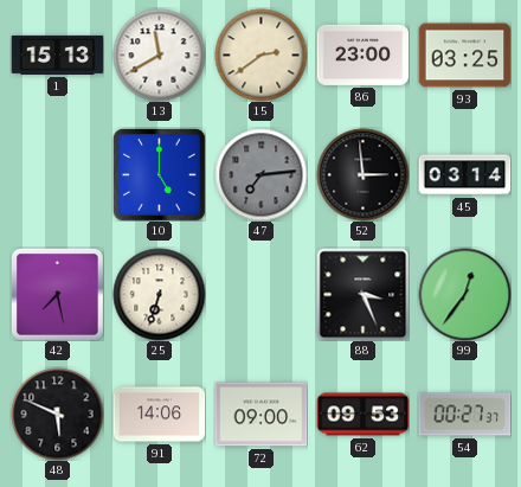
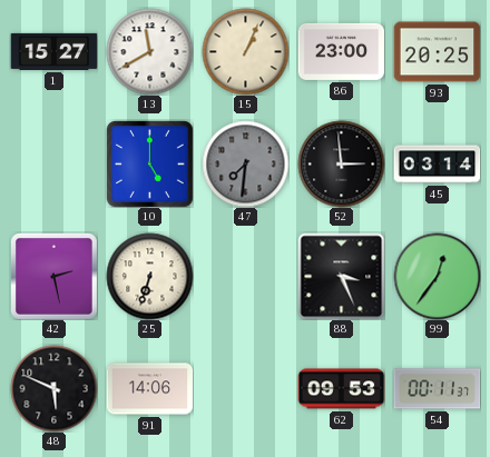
1: 15:13 -> 15:27
15: 2:39 -> 1:04
93: 03:25 -> 20:25
47: 7:14 -> 7:31
42: 7:28 -> 2:28
72: 09:00 -> none
54: 00:27 -> 00:11
